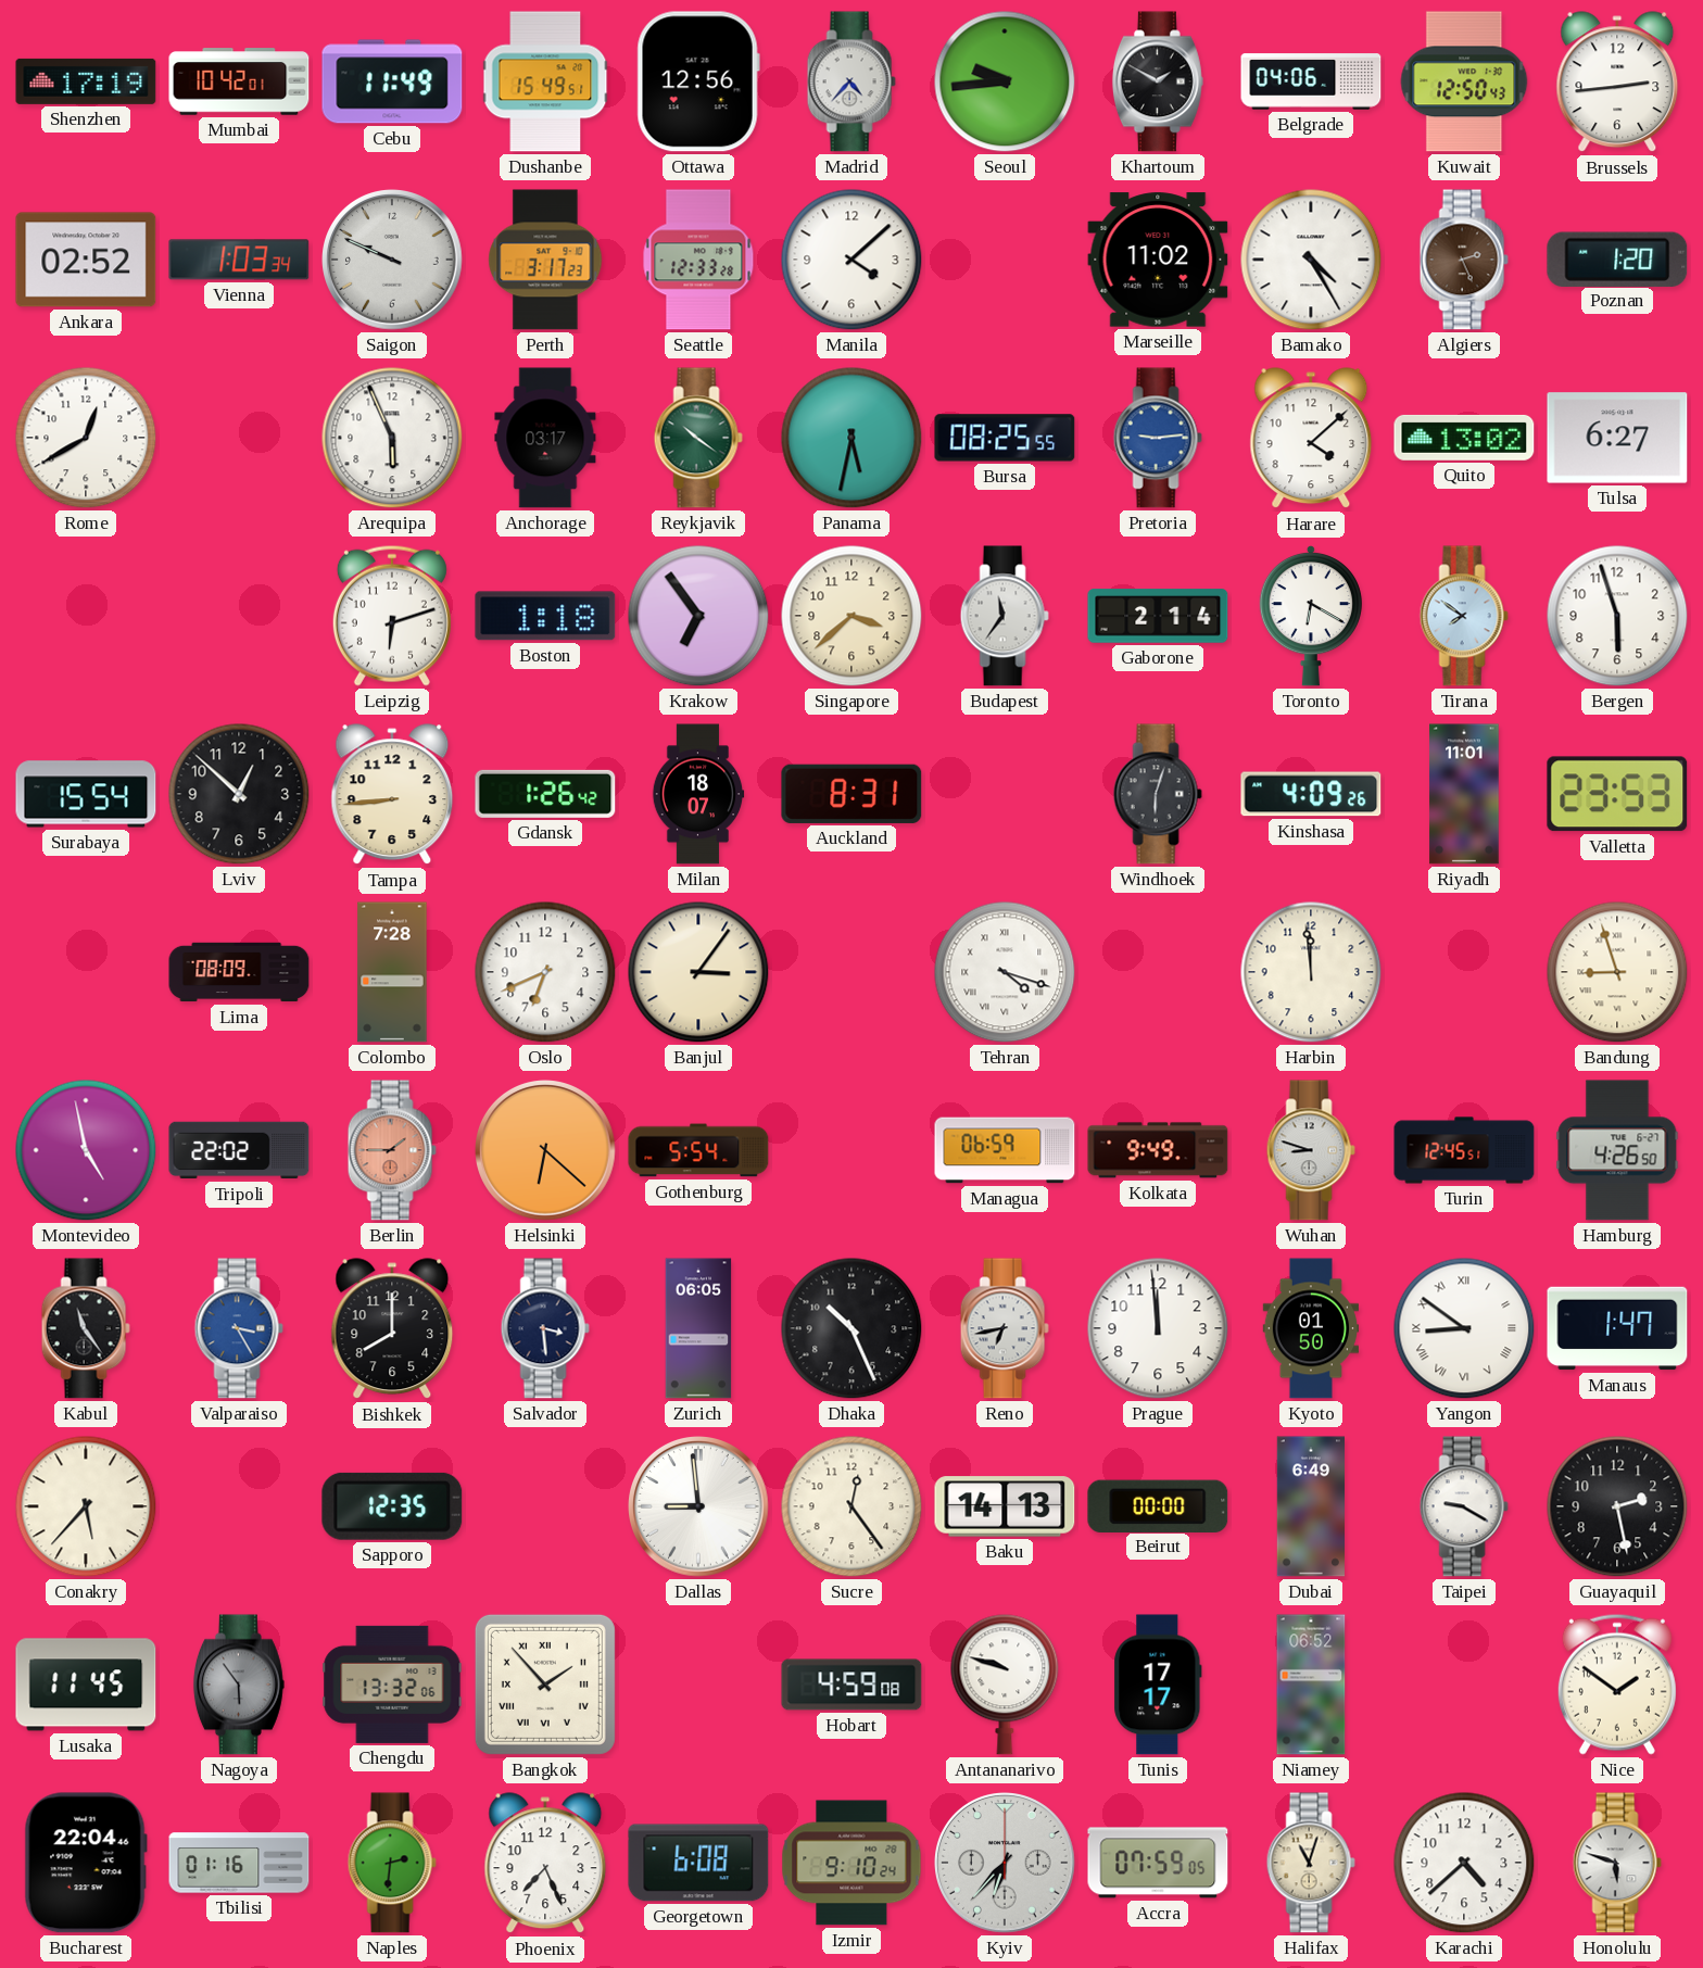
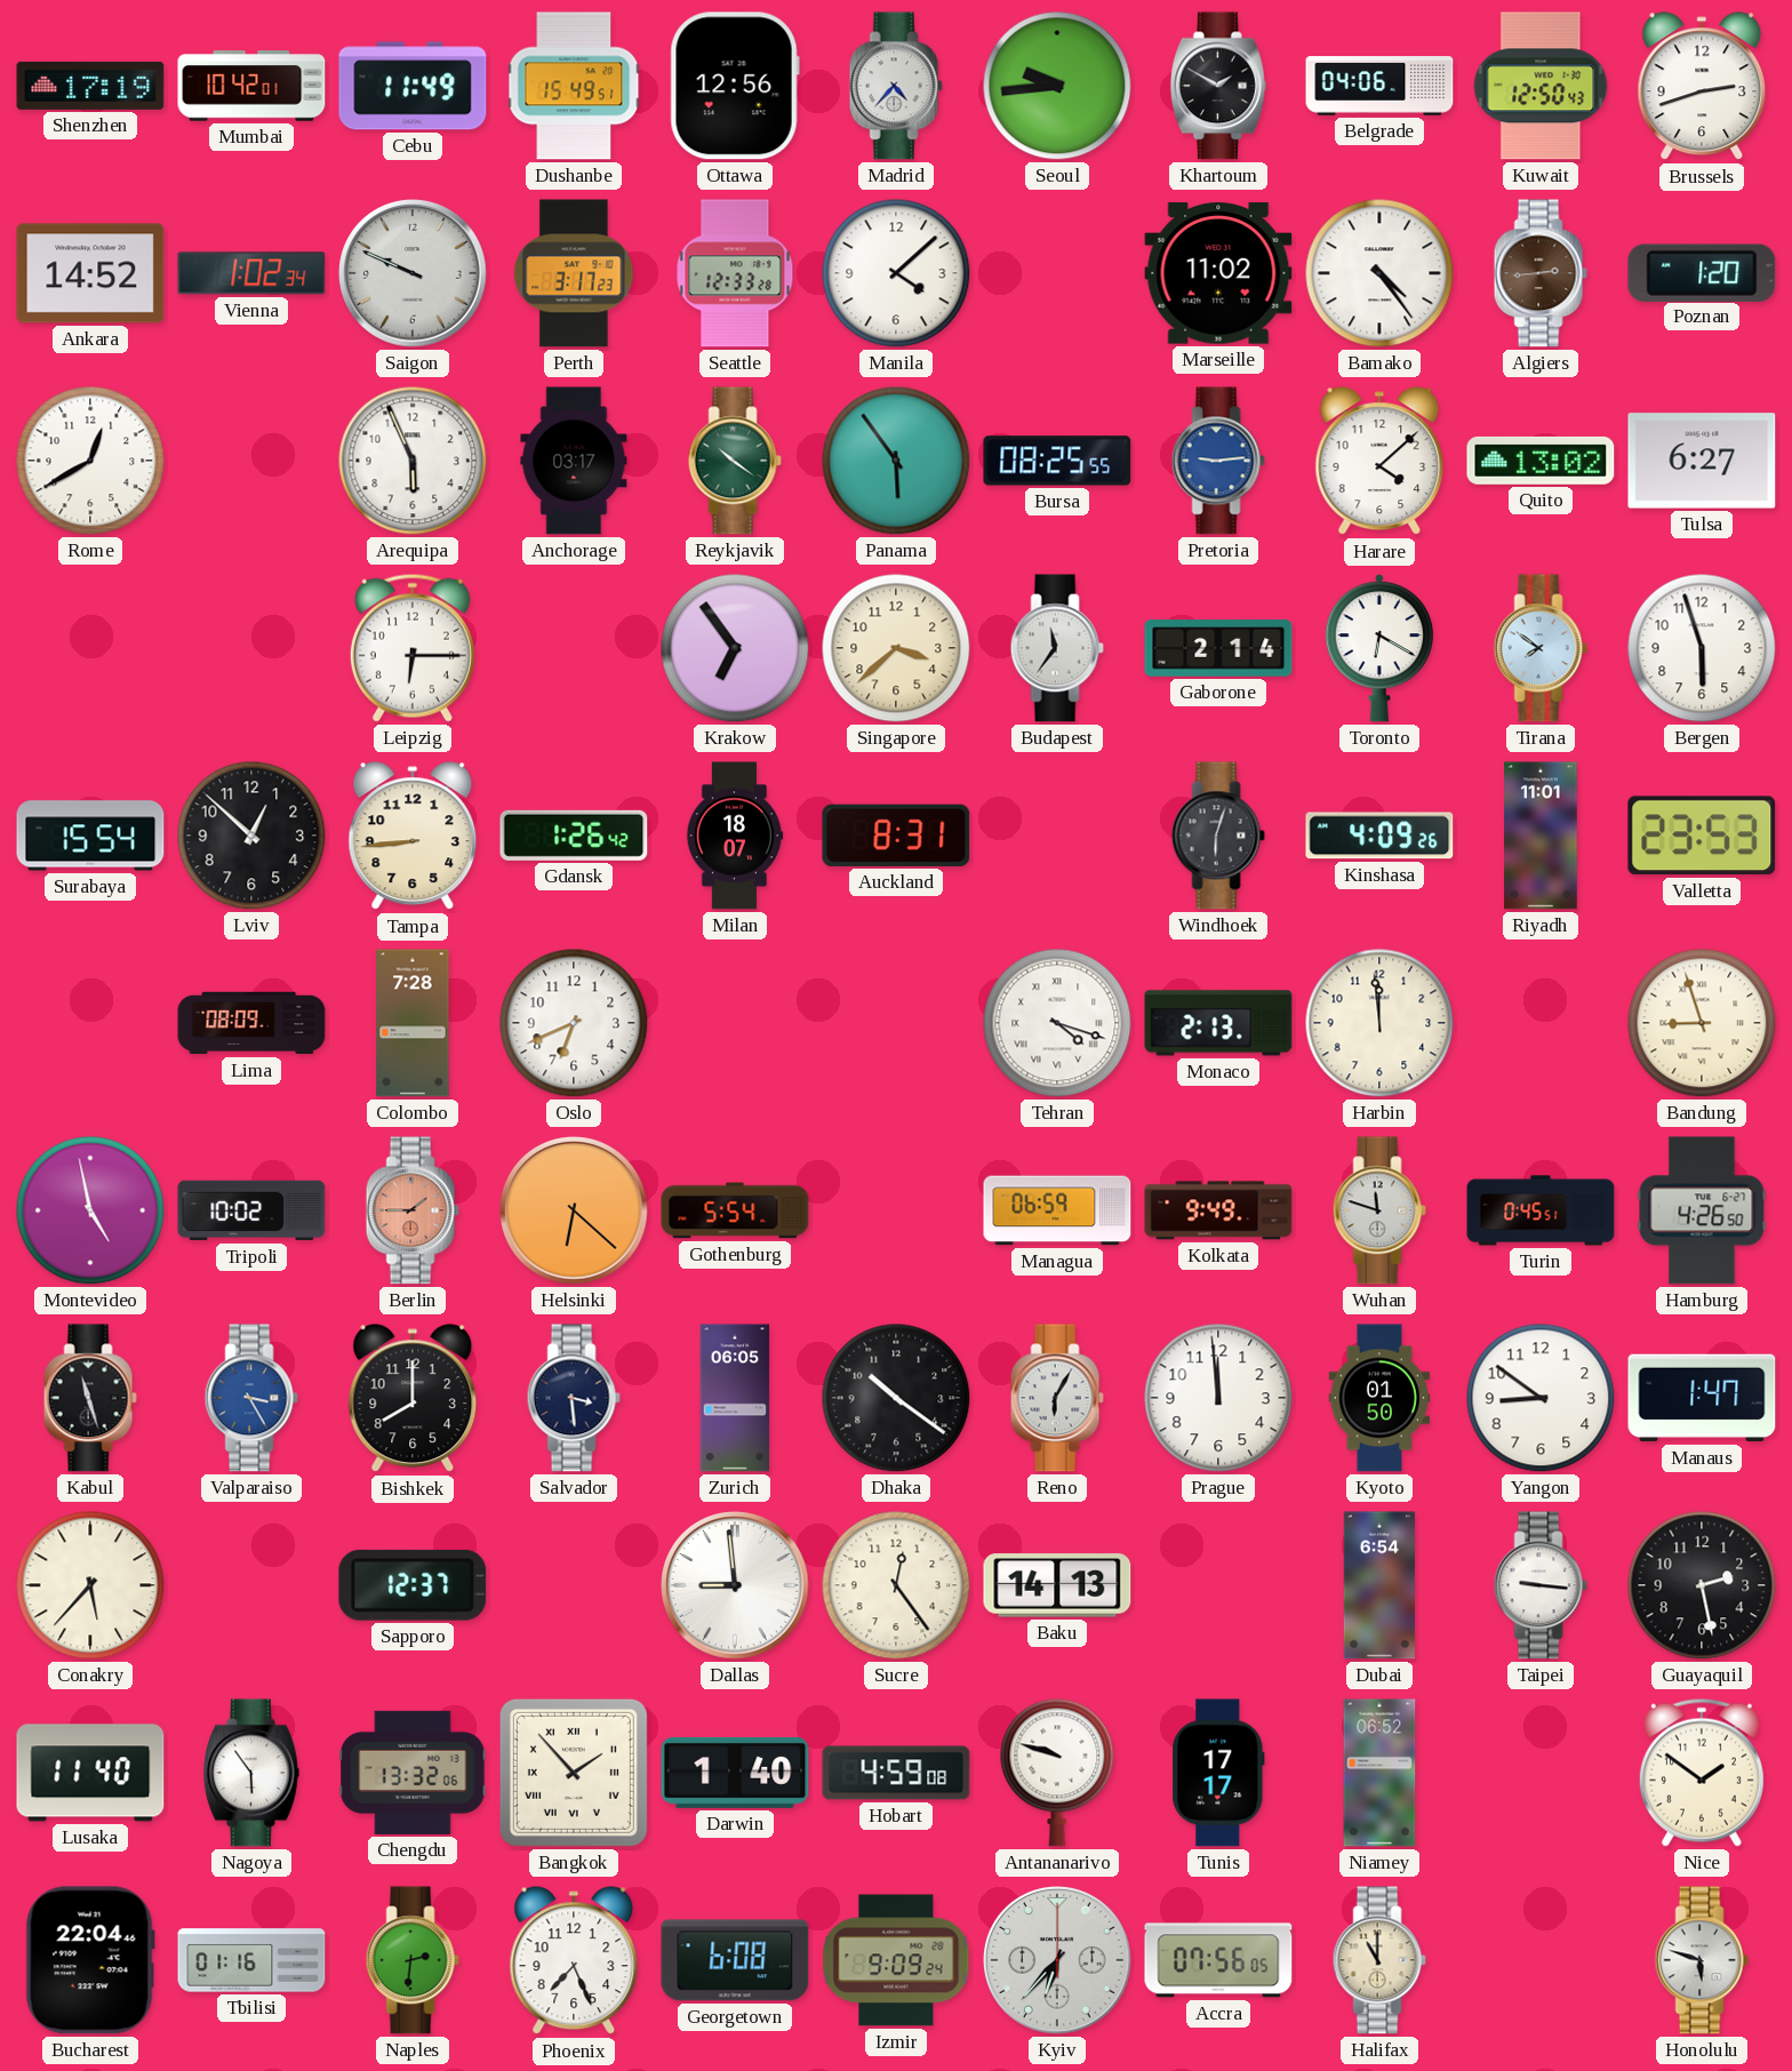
Brussels: 2:44 -> 2:42
Ankara: 02:52 -> 14:52
Vienna: 1:03 -> 1:02
Bamako: 4:25 -> 4:24
Algiers: 2:26 -> 2:44
Panama: 5:32 -> 5:54
Leipzig: 6:12 -> 6:15
Boston: 1:18 -> none
Banjul: 3:06 -> none
Monaco: none -> 2:13
Tripoli: 22:02 -> 10:02
Wuhan: 8:48 -> 11:48
Turin: 12:45 -> 0:45
Kabul: 11:24 -> 11:27
Dhaka: 10:26 -> 10:21
Reno: 6:43 -> 6:05
Yangon numerals: Roman -> Arabic
Sapporo: 12:35 -> 12:37
Beirut: 00:00 -> none
Dubai: 6:49 -> 6:54
Taipei: 9:20 -> 9:16
Lusaka: 11:45 -> 11:40
Nagoya dial: grey -> white
Darwin: none -> 1:40
Izmir: 9:10 -> 9:09
Accra: 07:59 -> 07:56
Halifax: 11:03 -> 11:00
Karachi: 4:38 -> none
